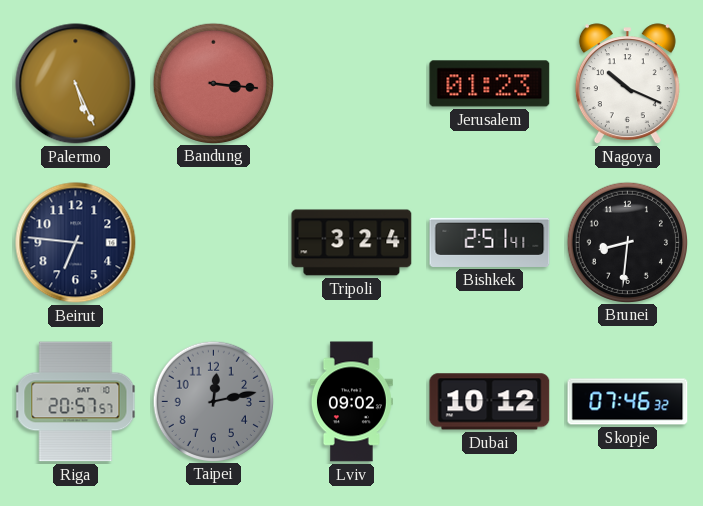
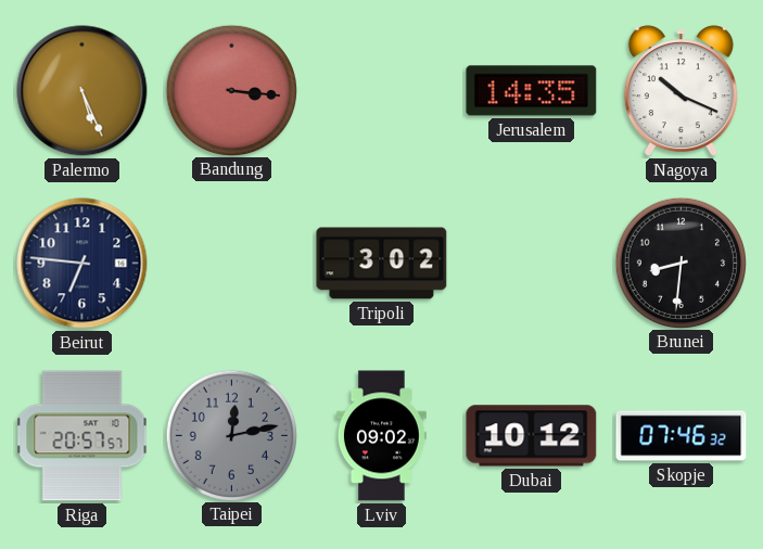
Jerusalem: 01:23 -> 14:35
Tripoli: 3:24 -> 3:02
Bishkek: 2:51 -> none
